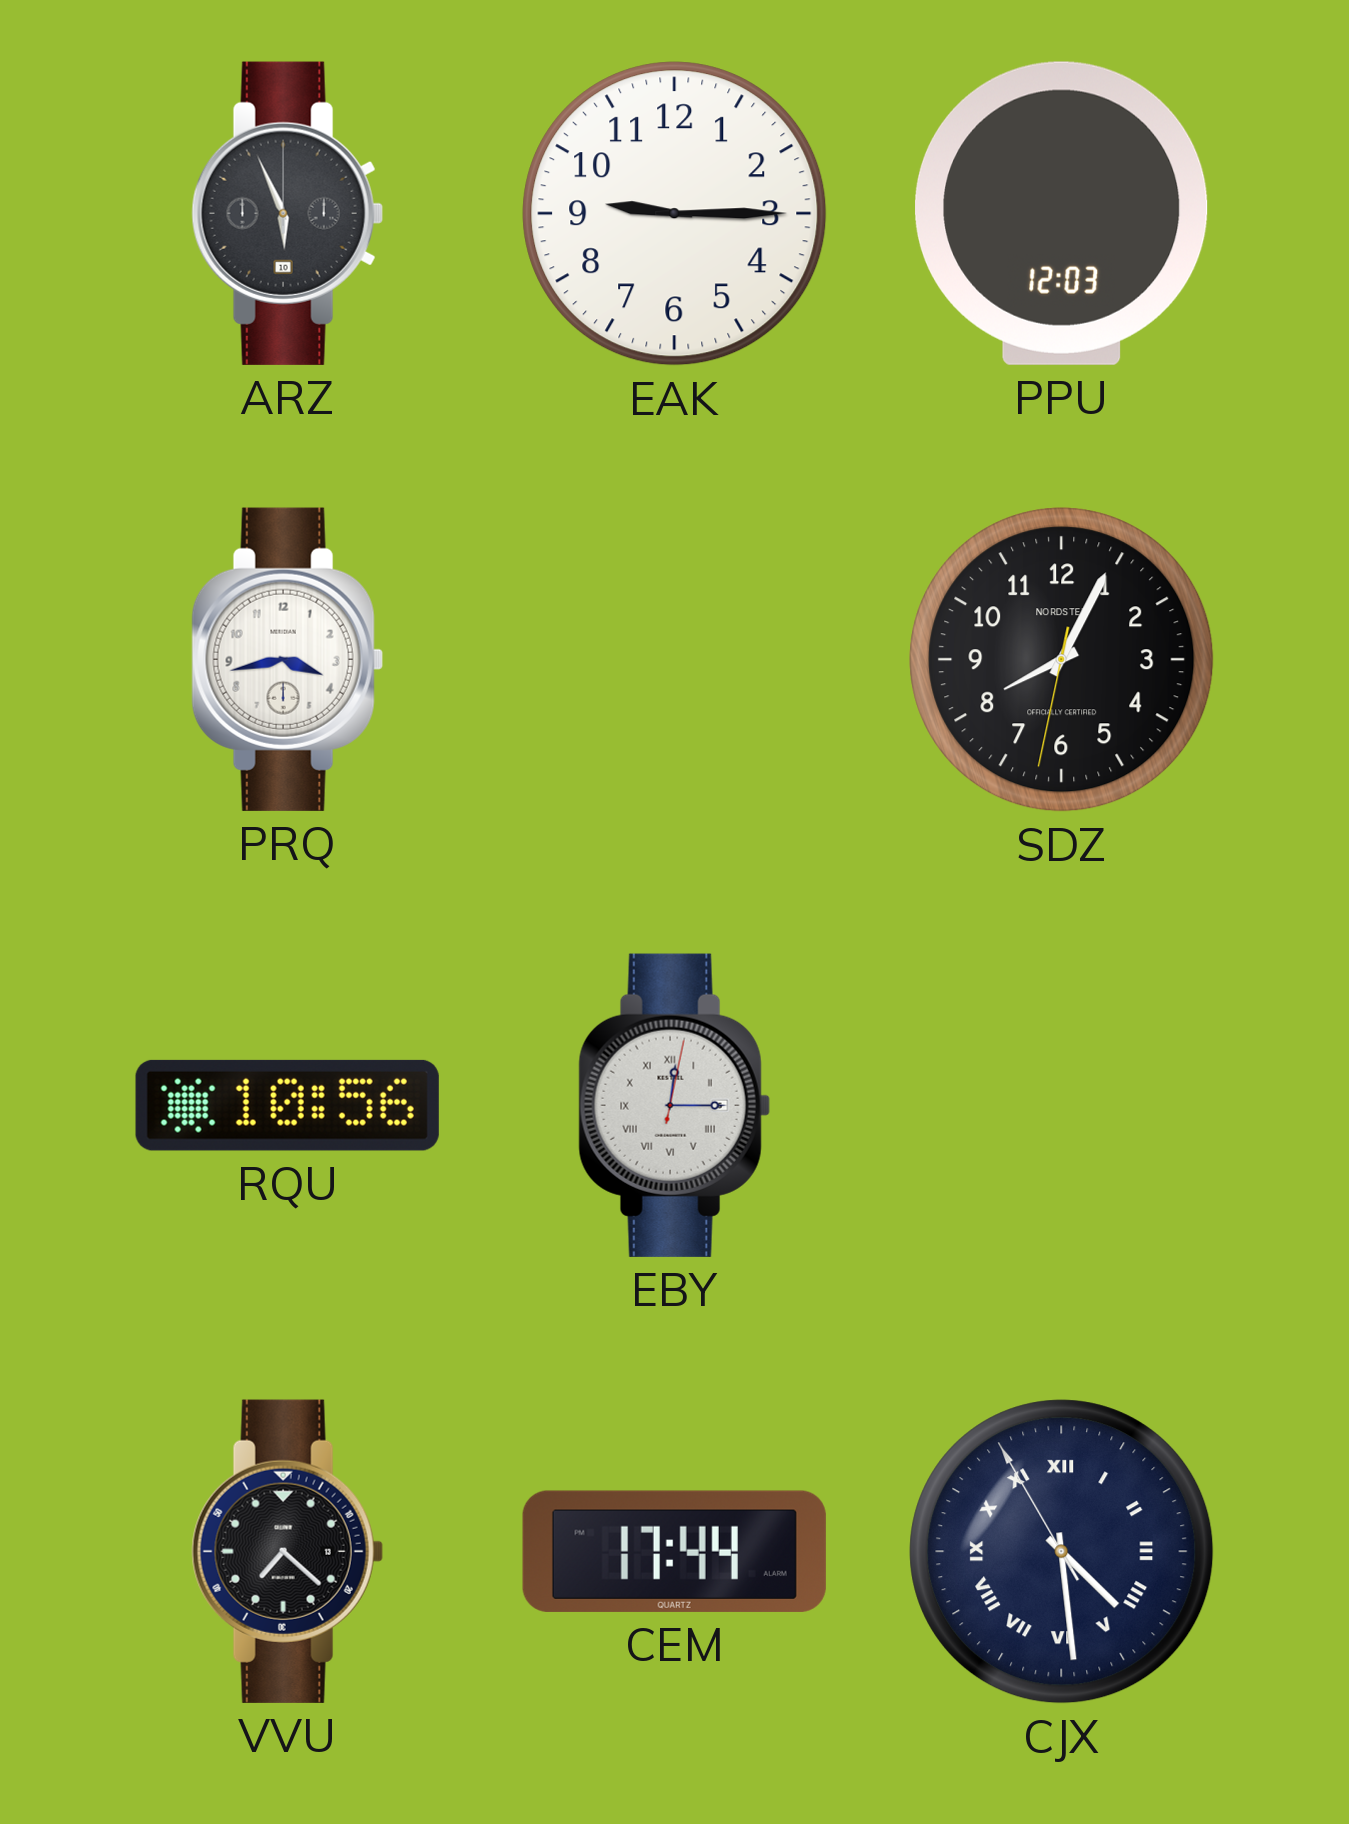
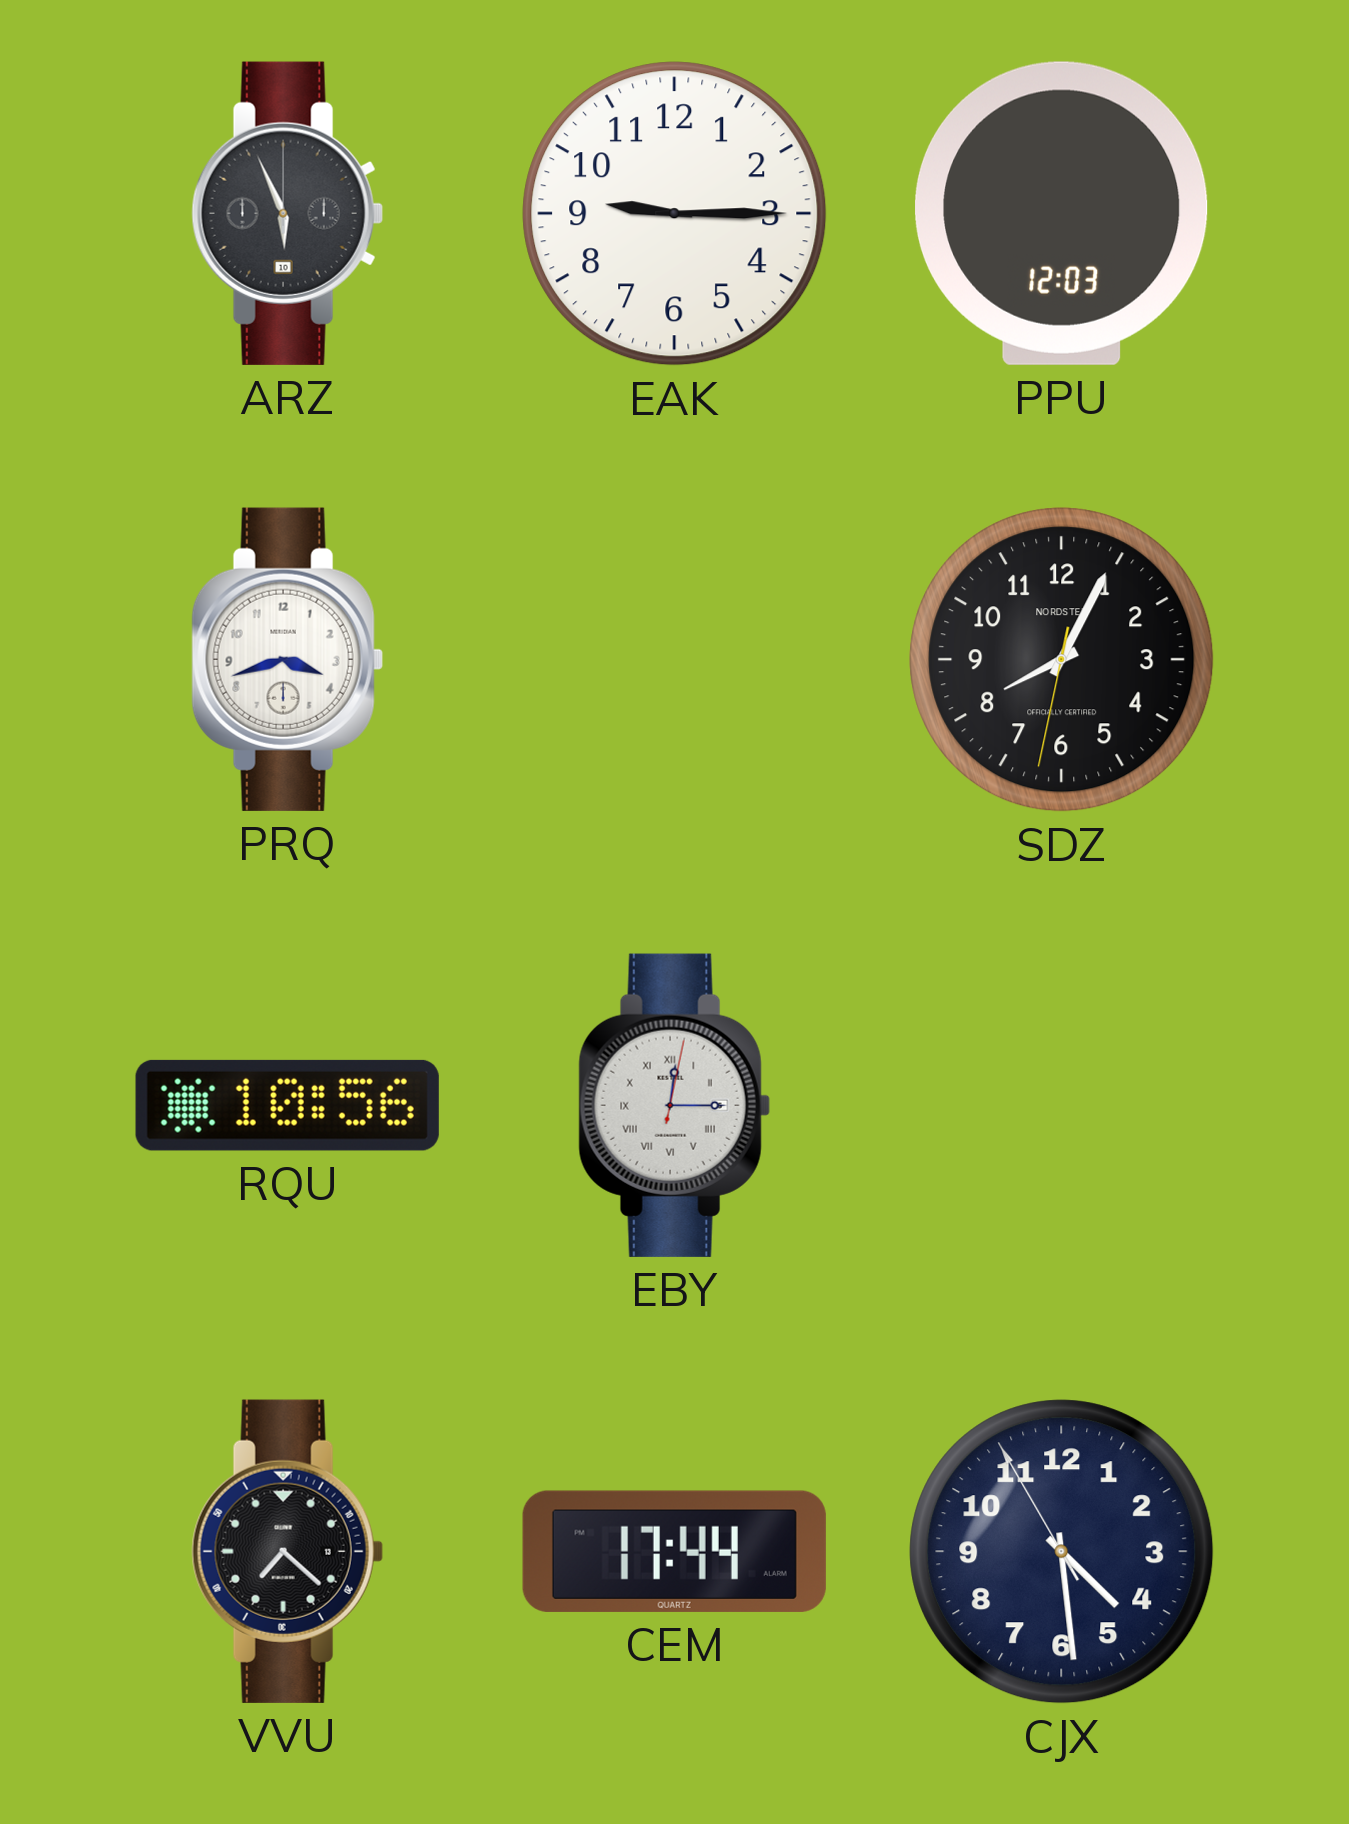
PRQ: 3:43 -> 3:42
CJX numerals: Roman -> Arabic
